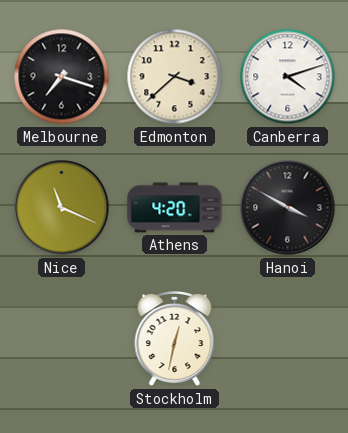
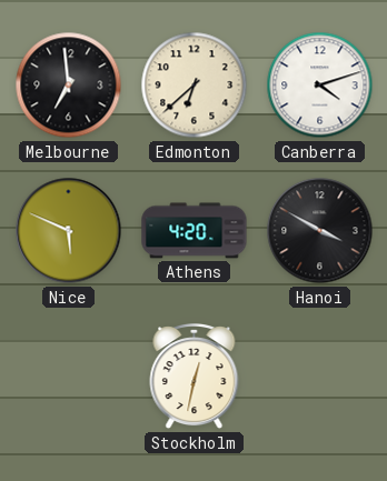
Melbourne: 7:18 -> 6:59
Edmonton: 3:38 -> 6:38
Nice: 11:19 -> 5:49
